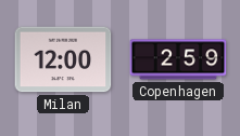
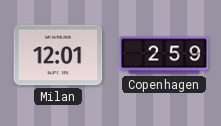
Milan: 12:00 -> 12:01
